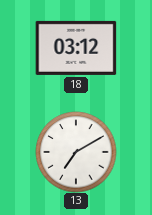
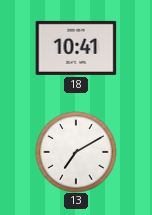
18: 03:12 -> 10:41
